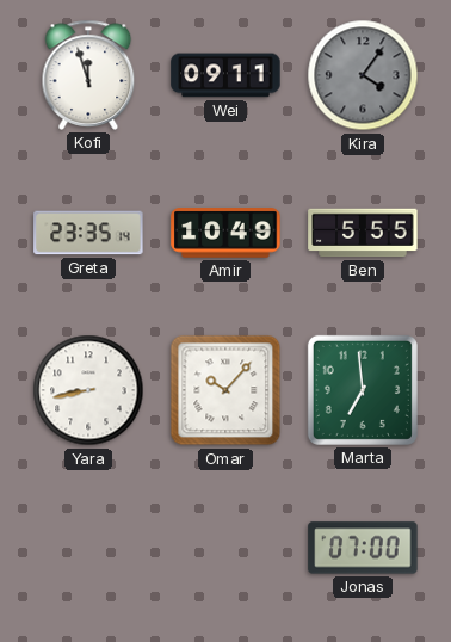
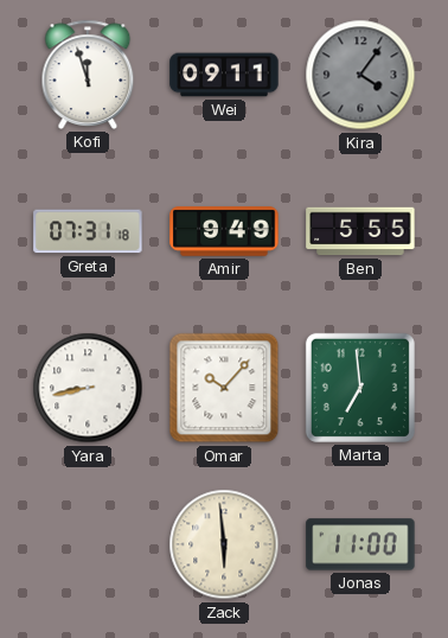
Greta: 23:35 -> 07:31
Amir: 10:49 -> 9:49
Zack: none -> 5:59
Jonas: 07:00 -> 11:00
